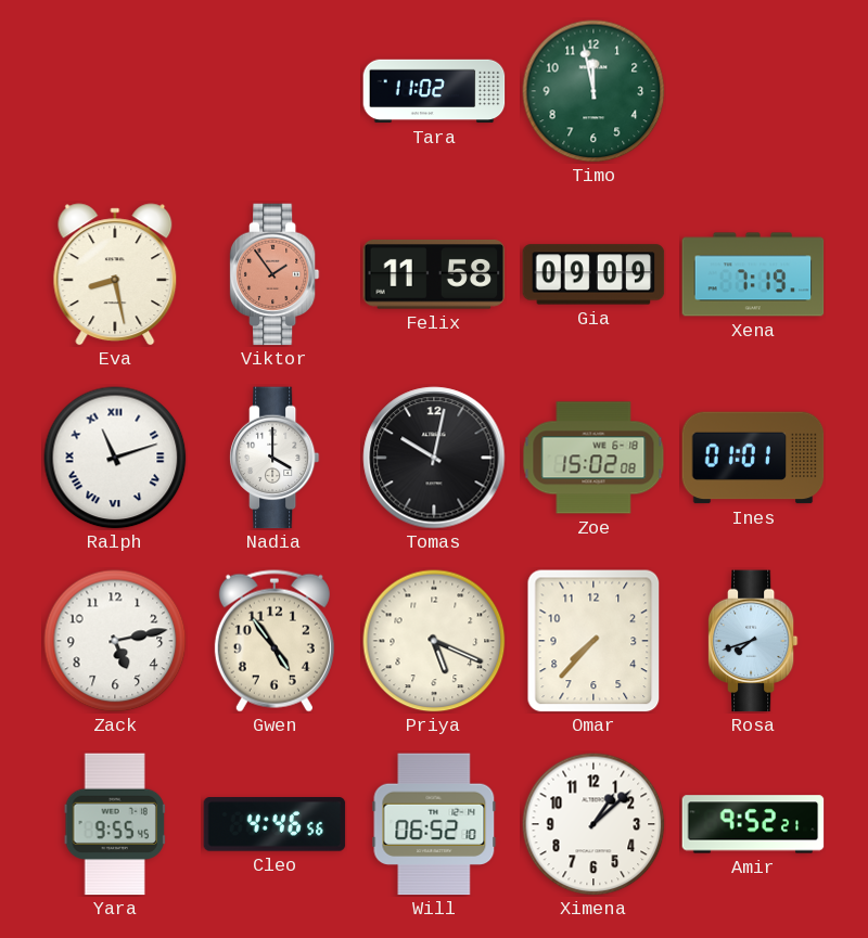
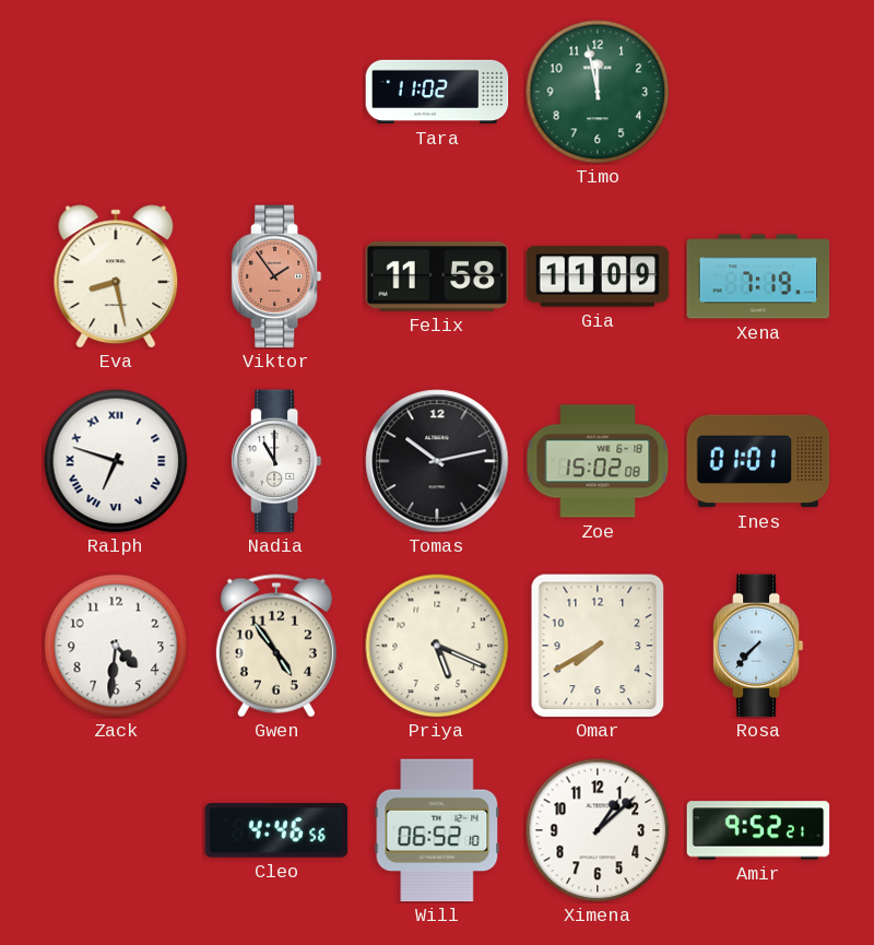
Gia: 09:09 -> 11:09
Ralph: 11:12 -> 6:48
Nadia: 4:00 -> 11:00
Tomas: 10:02 -> 10:13
Zack: 5:13 -> 4:31
Omar: 7:37 -> 7:40
Rosa: 7:42 -> 7:37
Yara: 9:55 -> none
